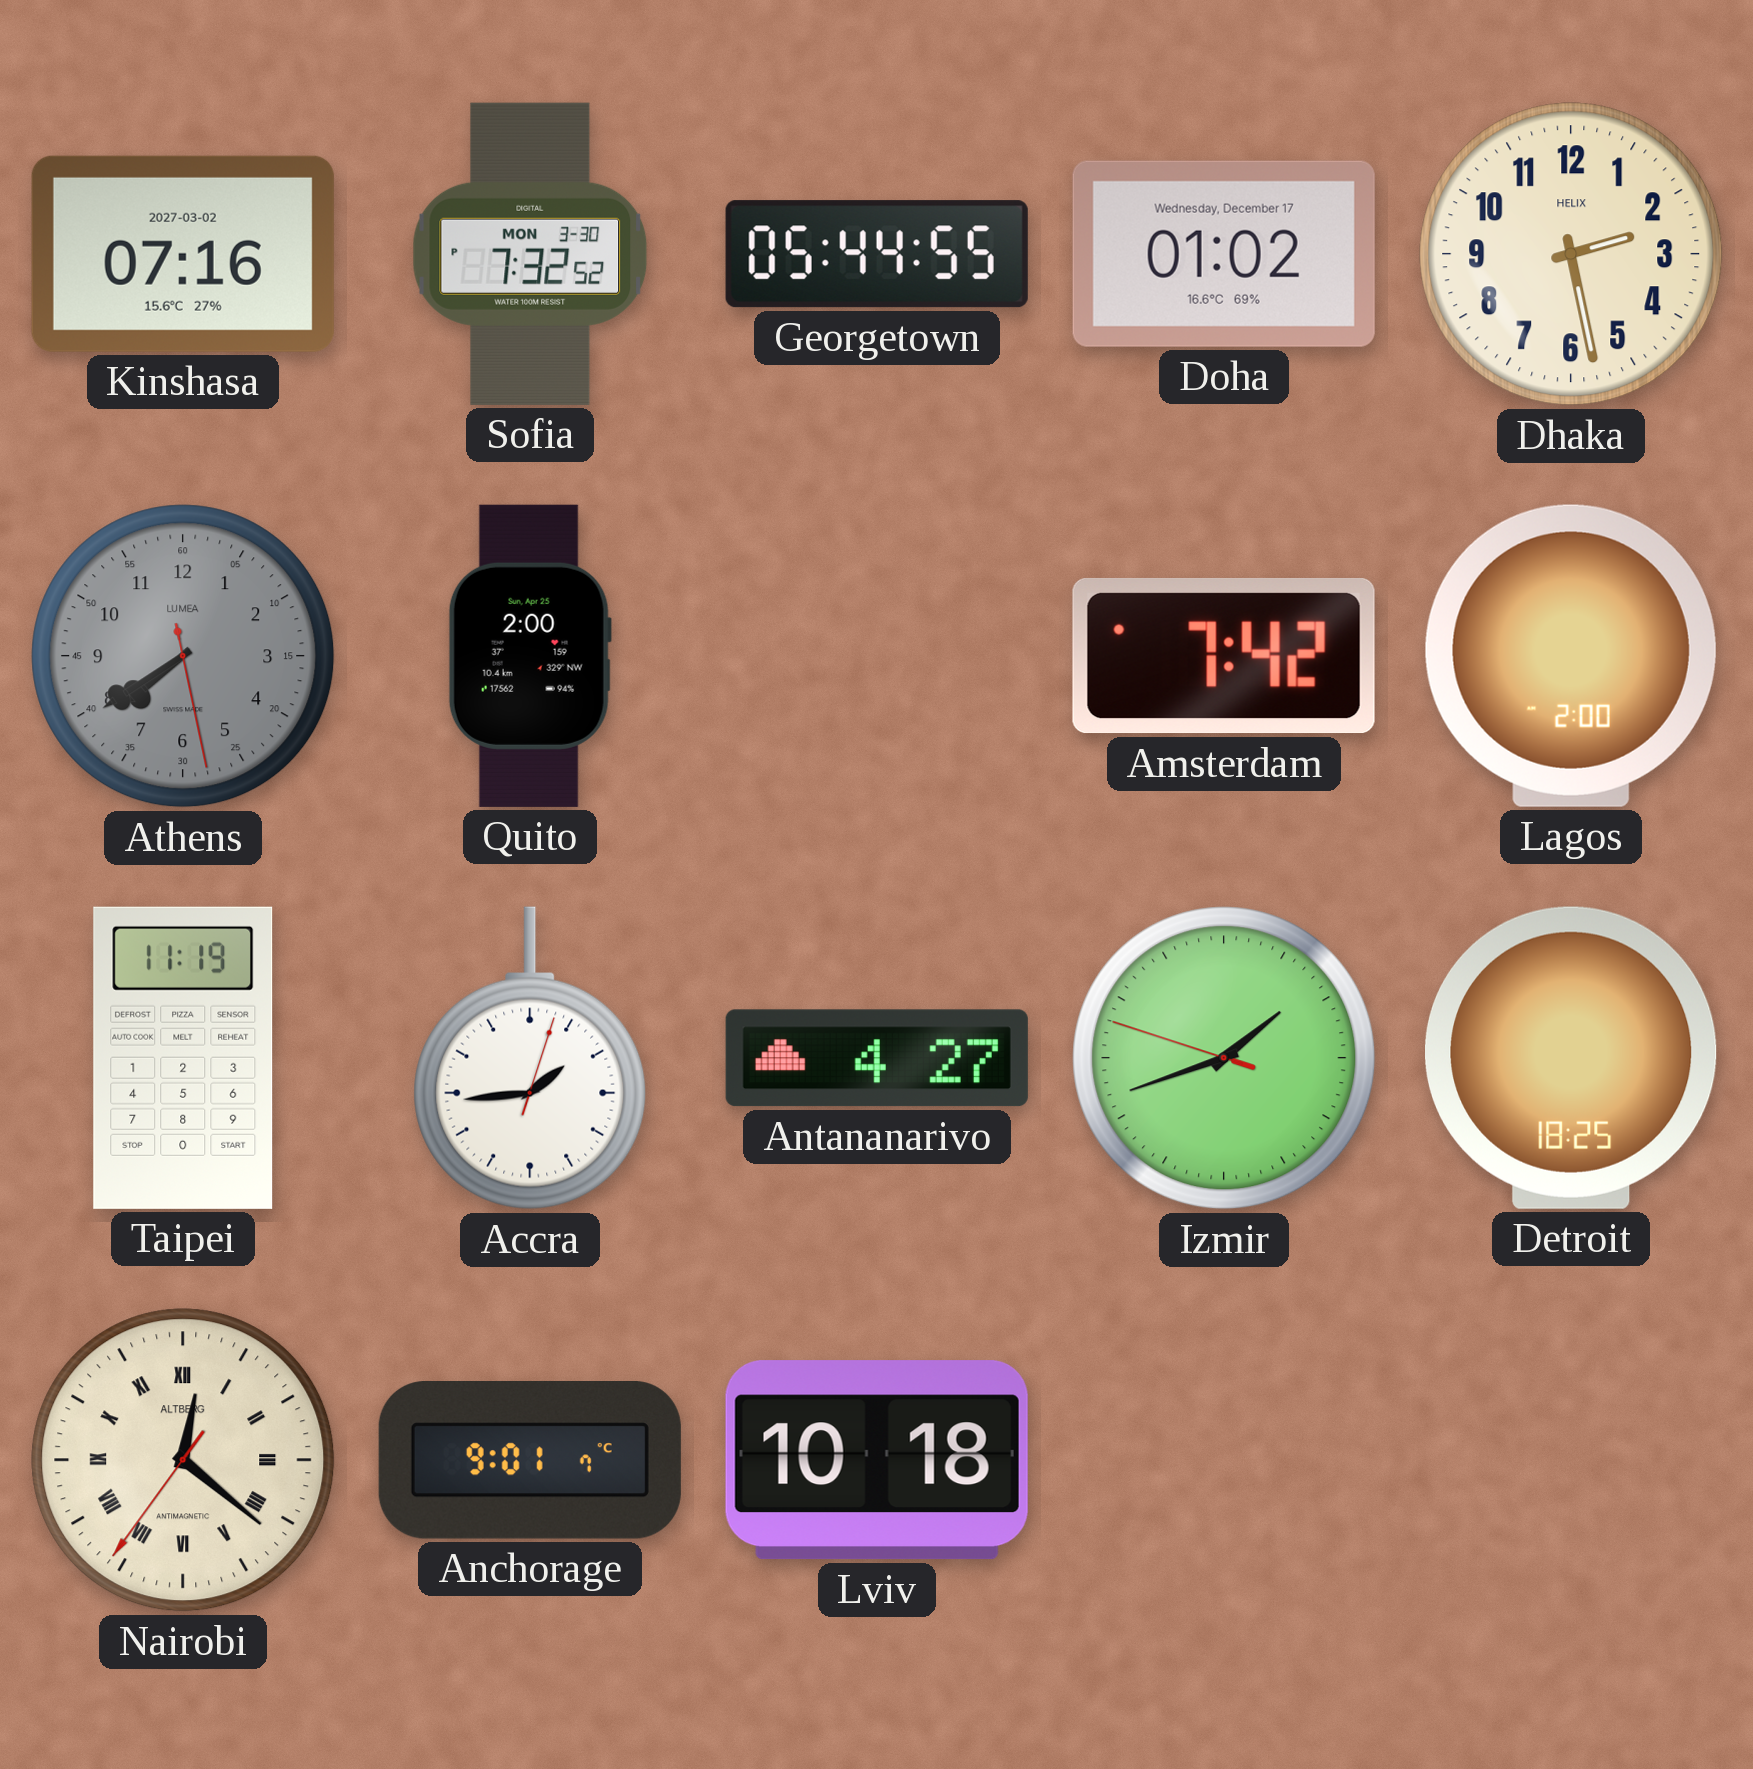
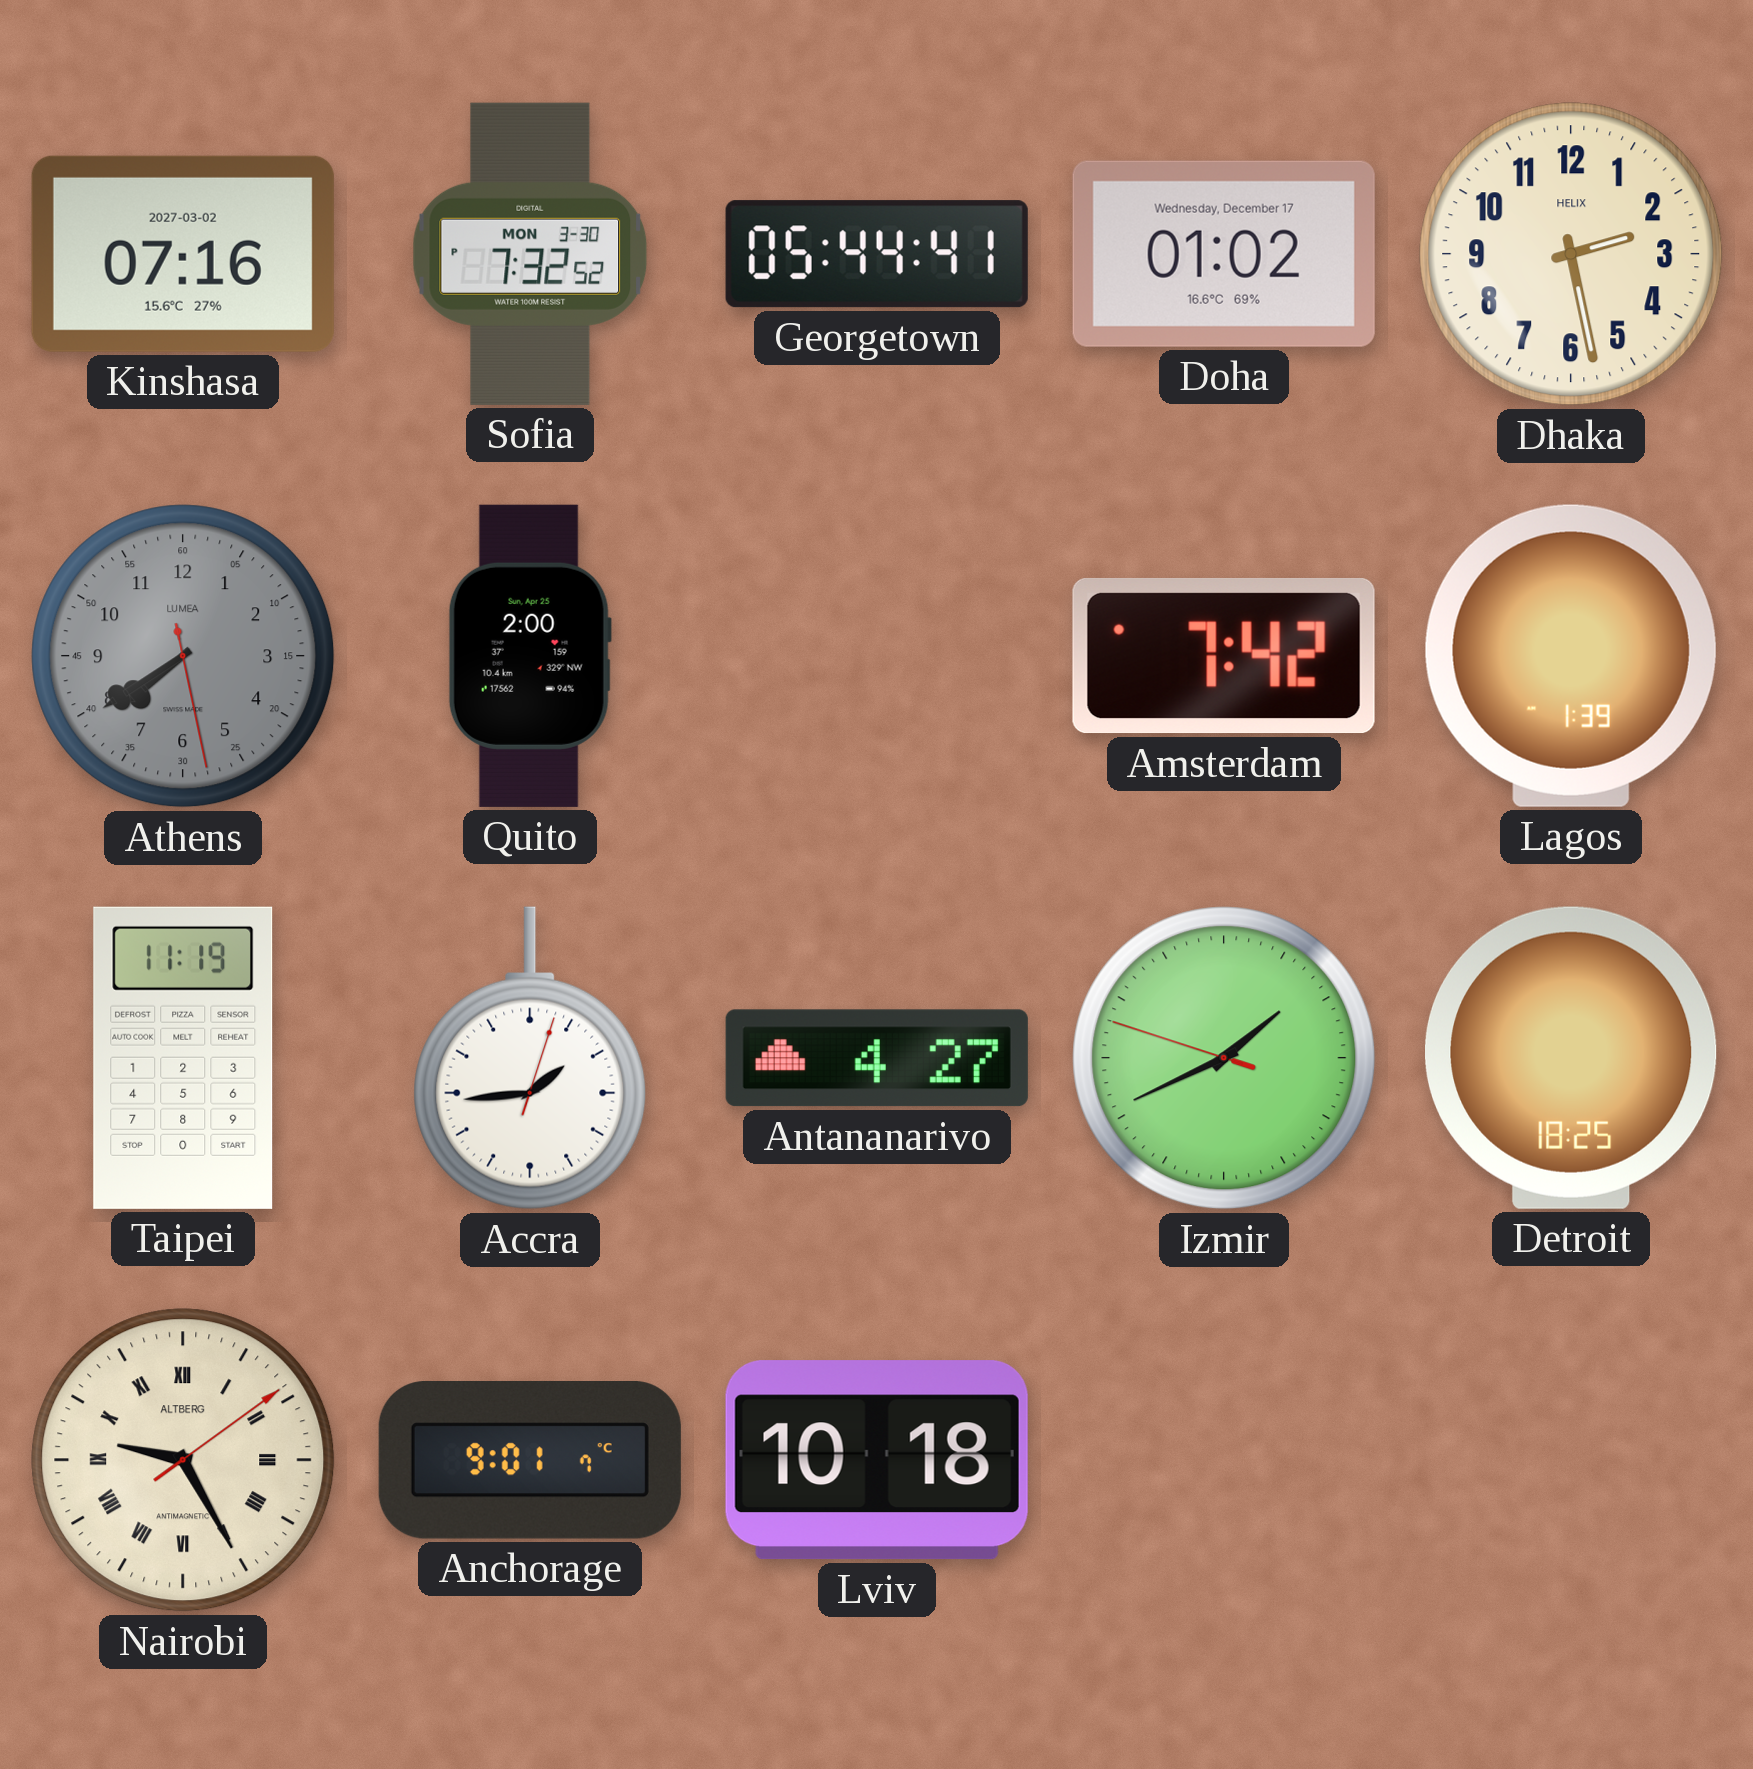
Georgetown: 05:44:55 -> 05:44:41
Lagos: 2:00 -> 1:39
Izmir: 1:41 -> 1:40
Nairobi: 12:21 -> 9:25
